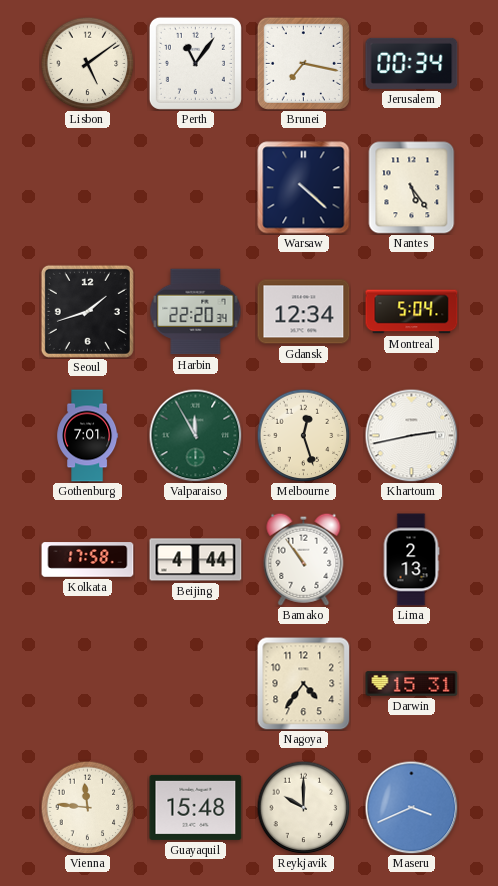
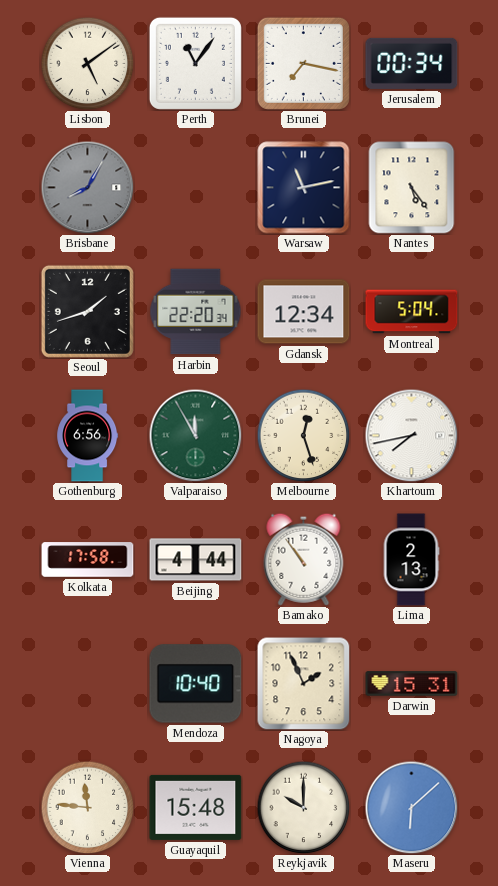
Brisbane: none -> 8:05
Warsaw: 4:22 -> 11:13
Gothenburg: 7:01 -> 6:56
Khartoum: 2:43 -> 7:43
Mendoza: none -> 10:40
Nagoya: 4:36 -> 1:56
Maseru: 3:41 -> 6:08
